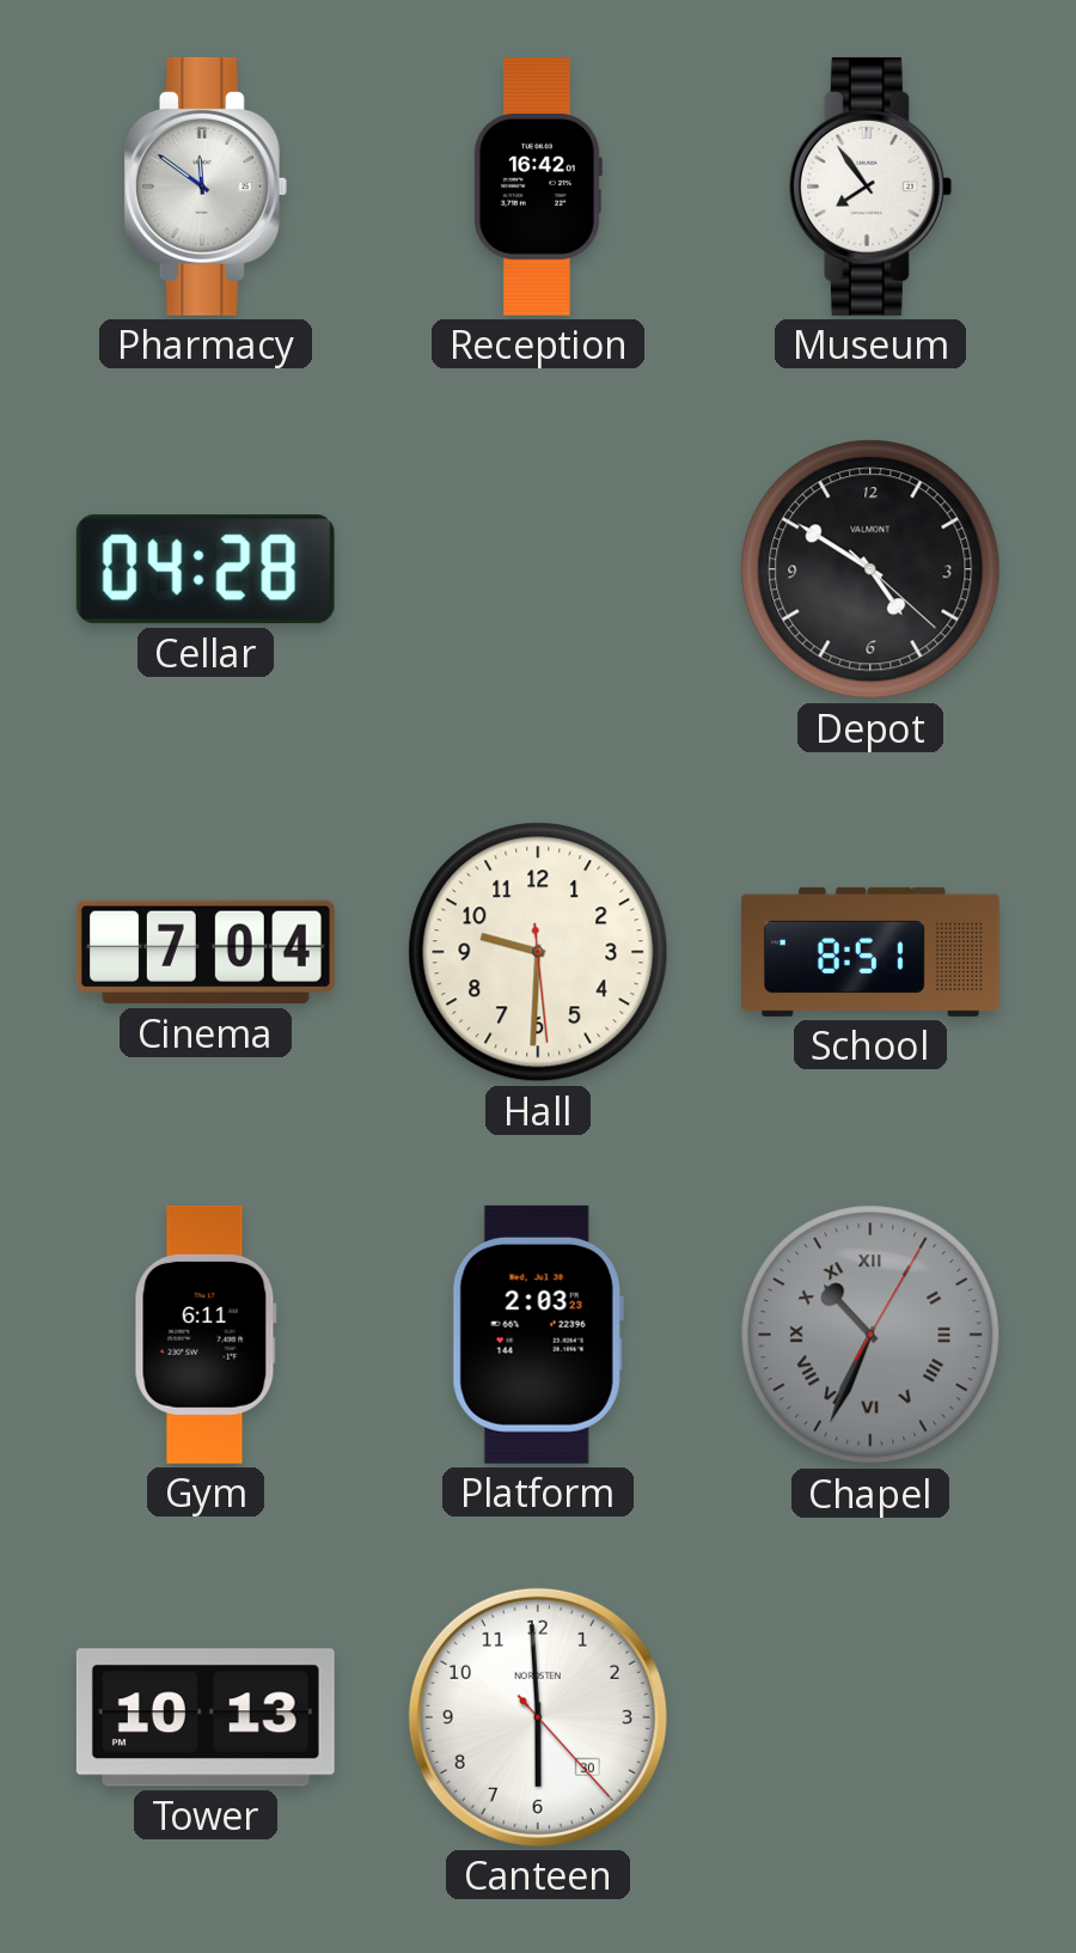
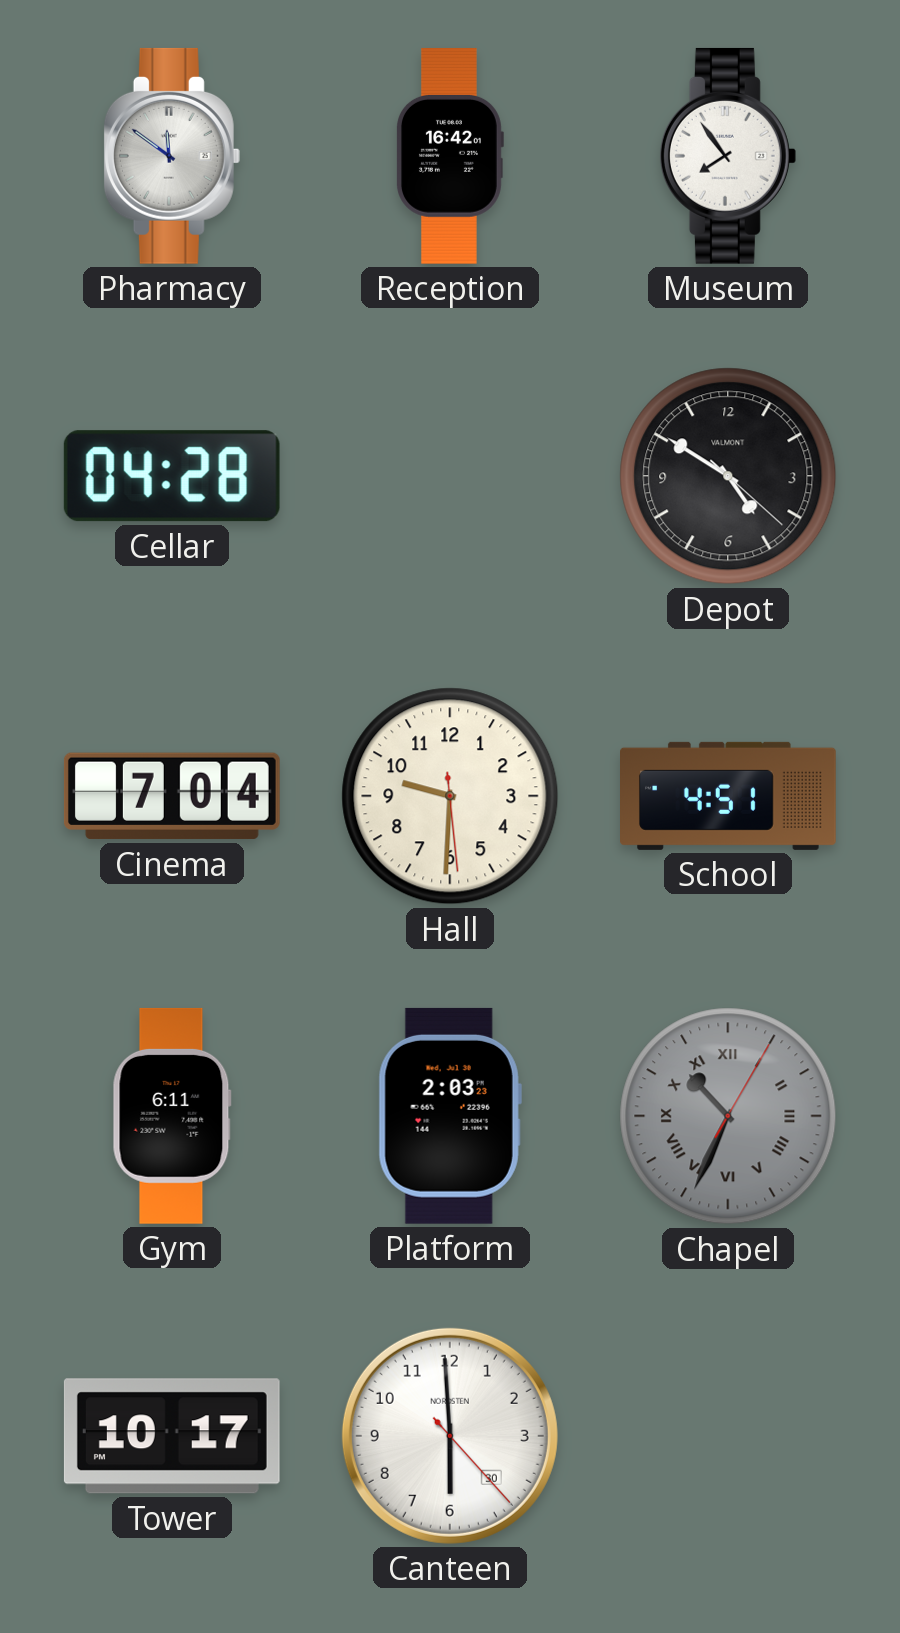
School: 8:51 -> 4:51
Tower: 10:13 -> 10:17
